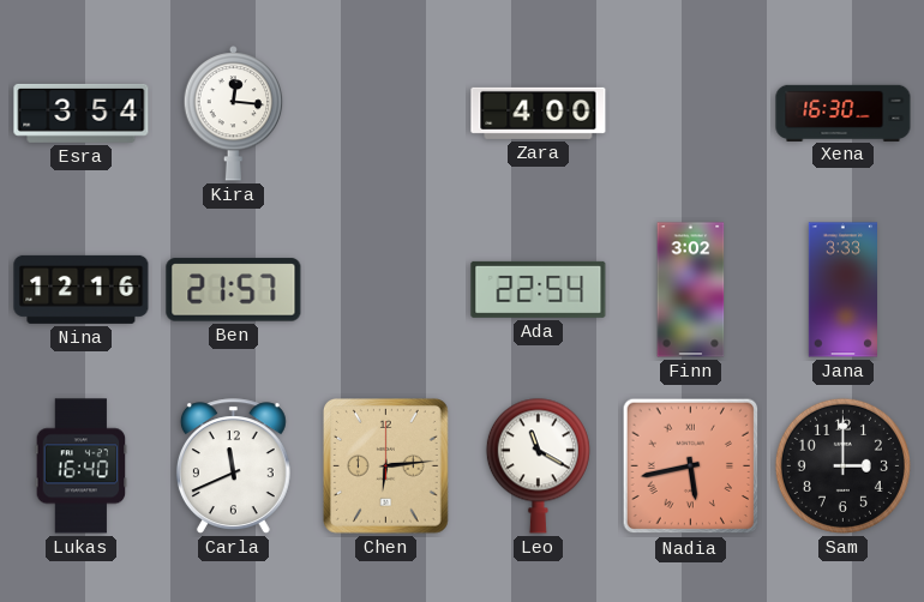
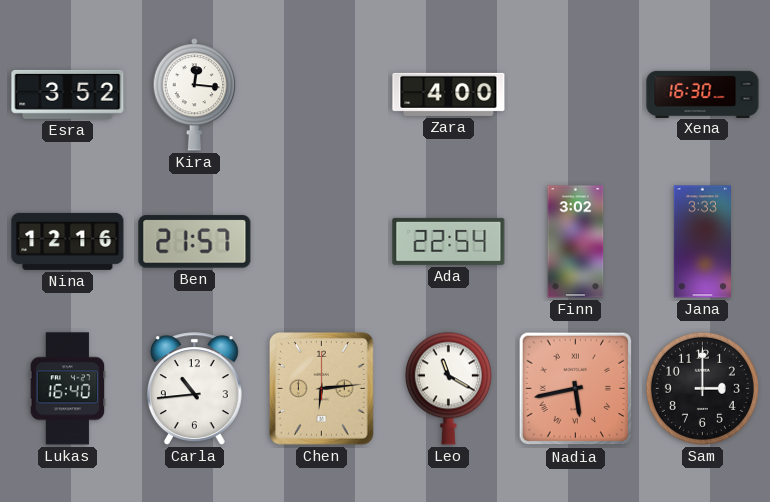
Esra: 3:54 -> 3:52
Carla: 11:41 -> 10:44
